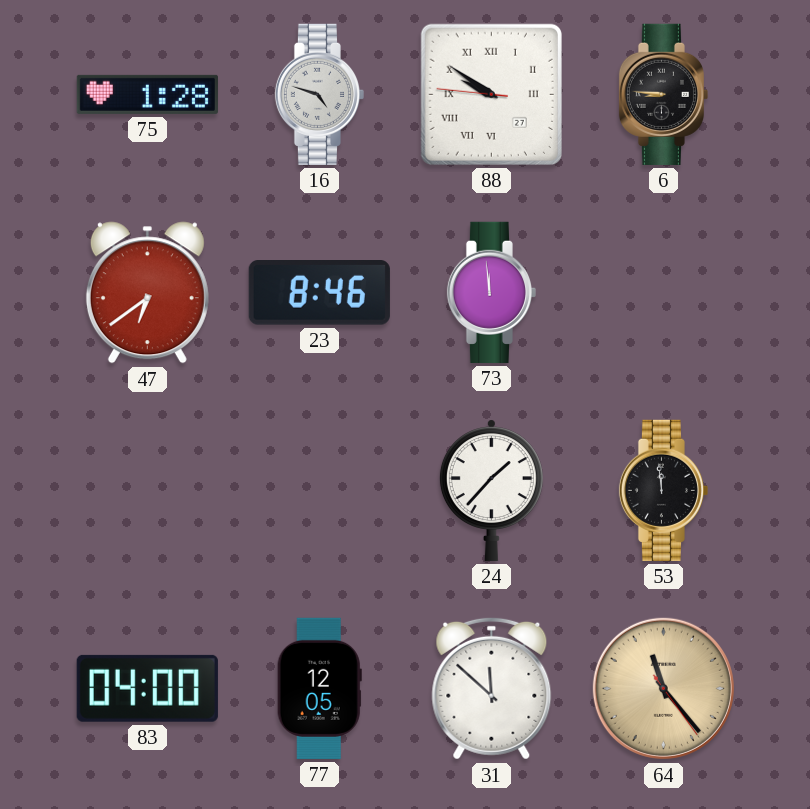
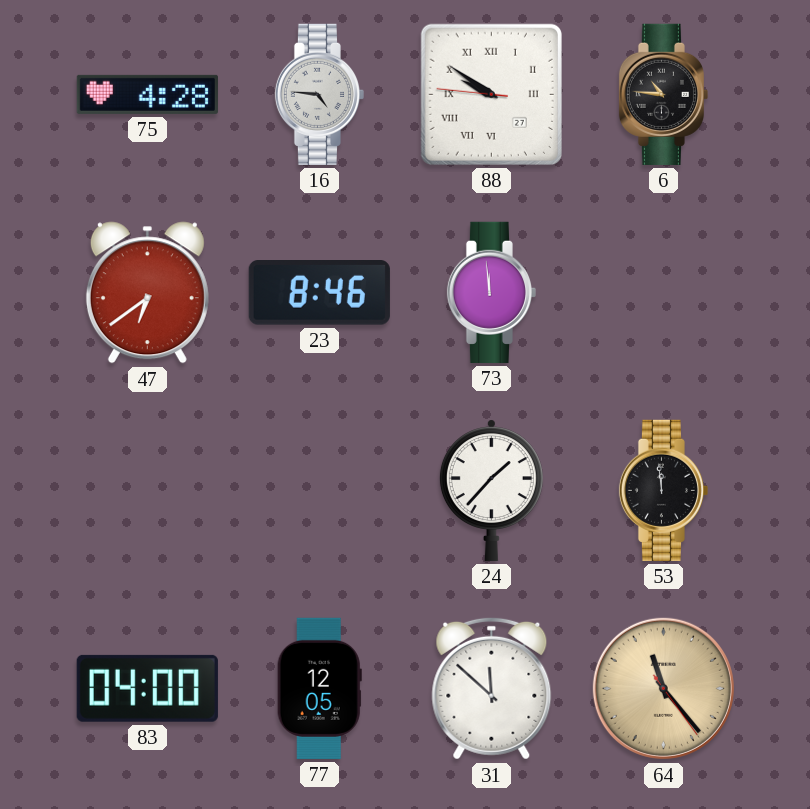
75: 1:28 -> 4:28
16: 4:48 -> 4:46
6: 8:46 -> 10:46
